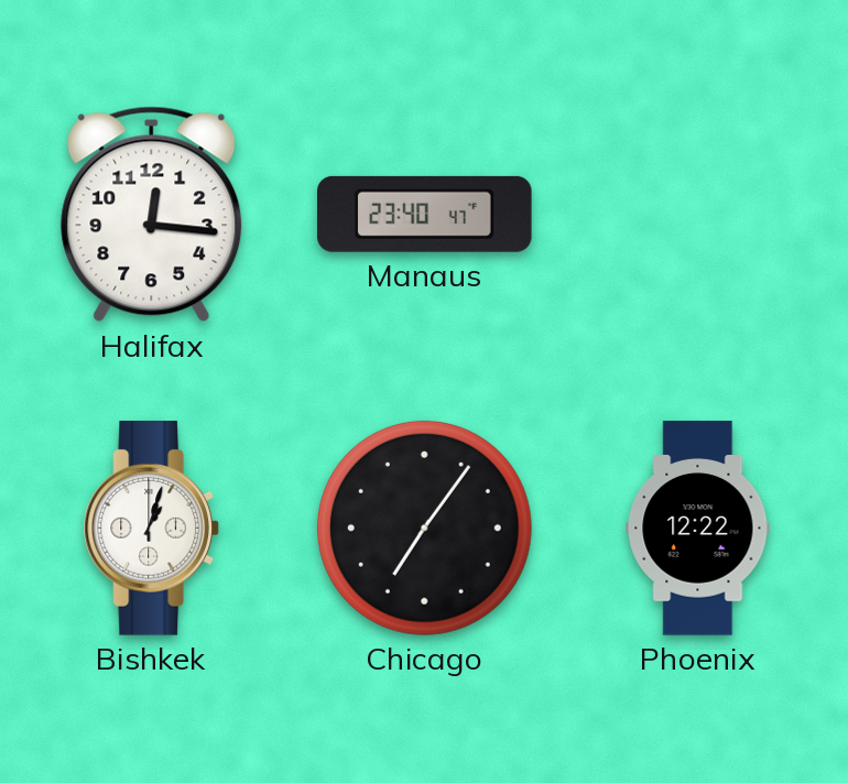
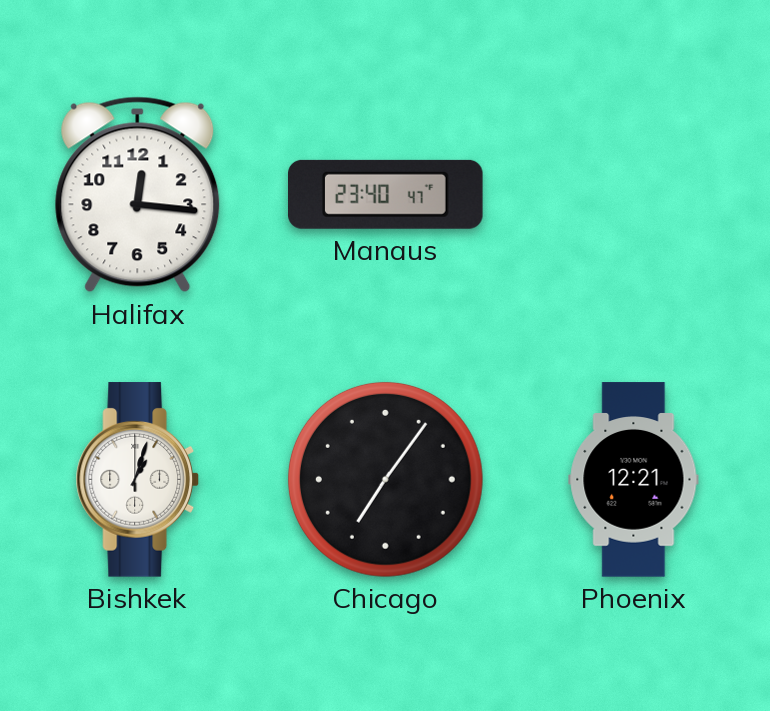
Phoenix: 12:22 -> 12:21
